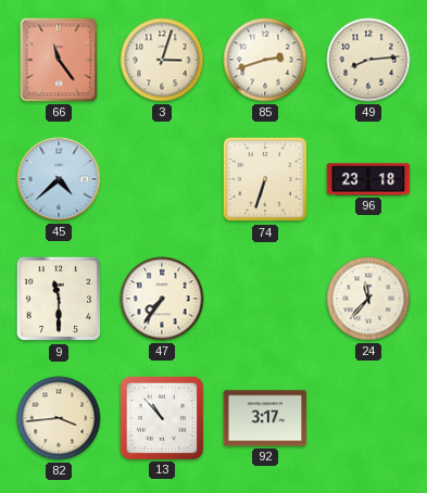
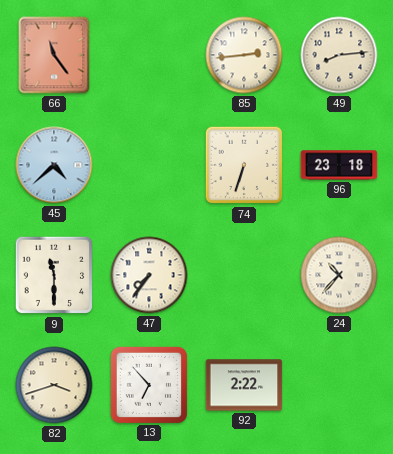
3: 3:03 -> none
85: 2:42 -> 2:44
24: 11:37 -> 10:37
82: 3:44 -> 3:42
13: 10:53 -> 6:53
92: 3:17 -> 2:22
